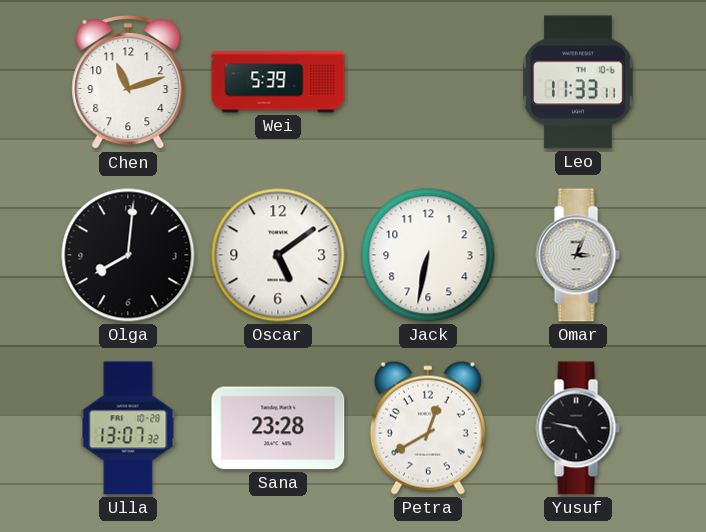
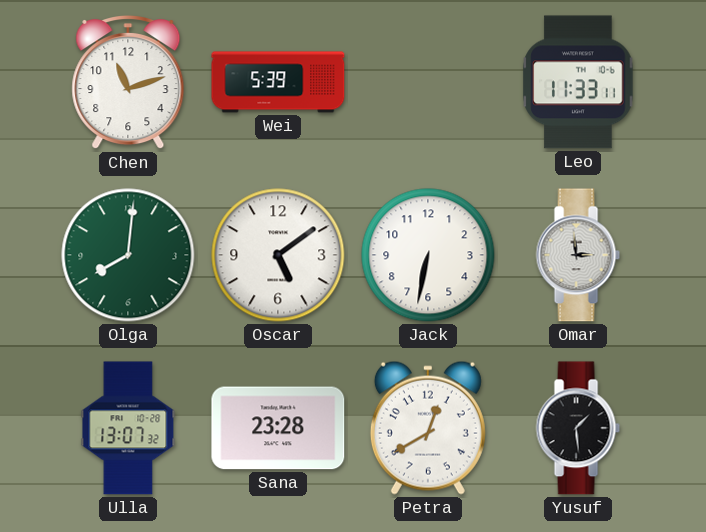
Olga dial: black -> green
Omar: 3:04 -> 2:59
Yusuf: 4:47 -> 1:29
